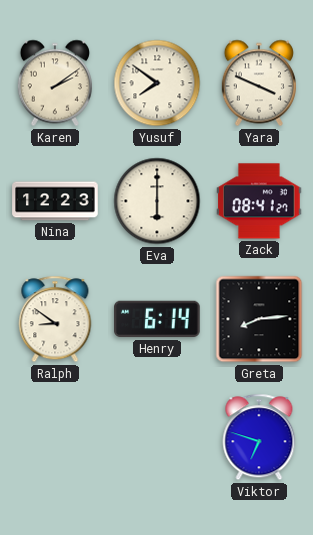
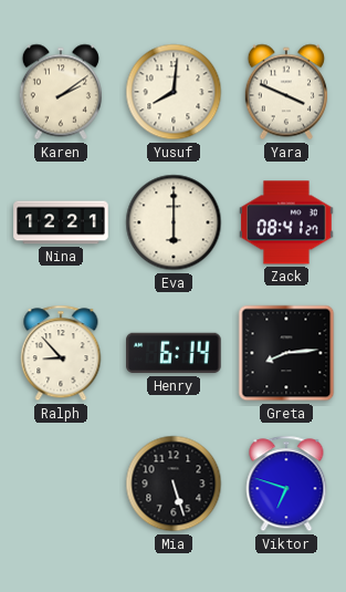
Yusuf: 7:51 -> 8:01
Nina: 12:23 -> 12:21
Ralph: 8:51 -> 8:53
Mia: none -> 5:27
